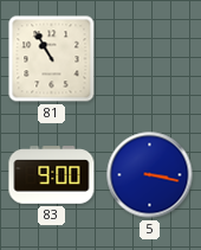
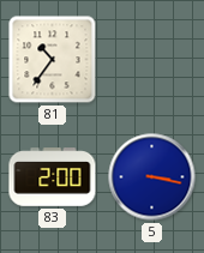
81: 10:55 -> 10:36
83: 9:00 -> 2:00
